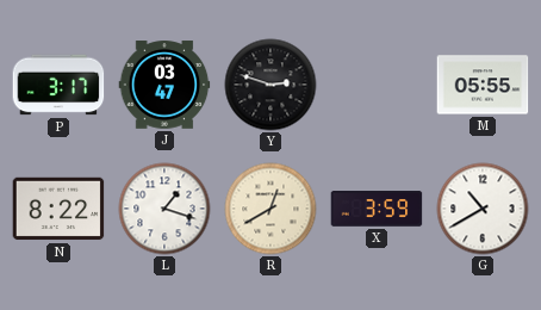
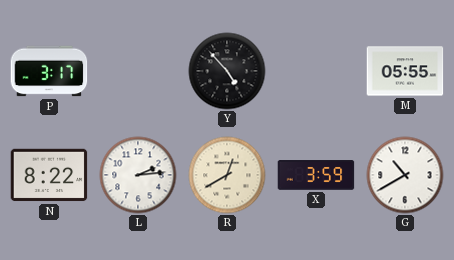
J: 03:47 -> none
Y: 2:48 -> 4:53
L: 1:18 -> 2:14
